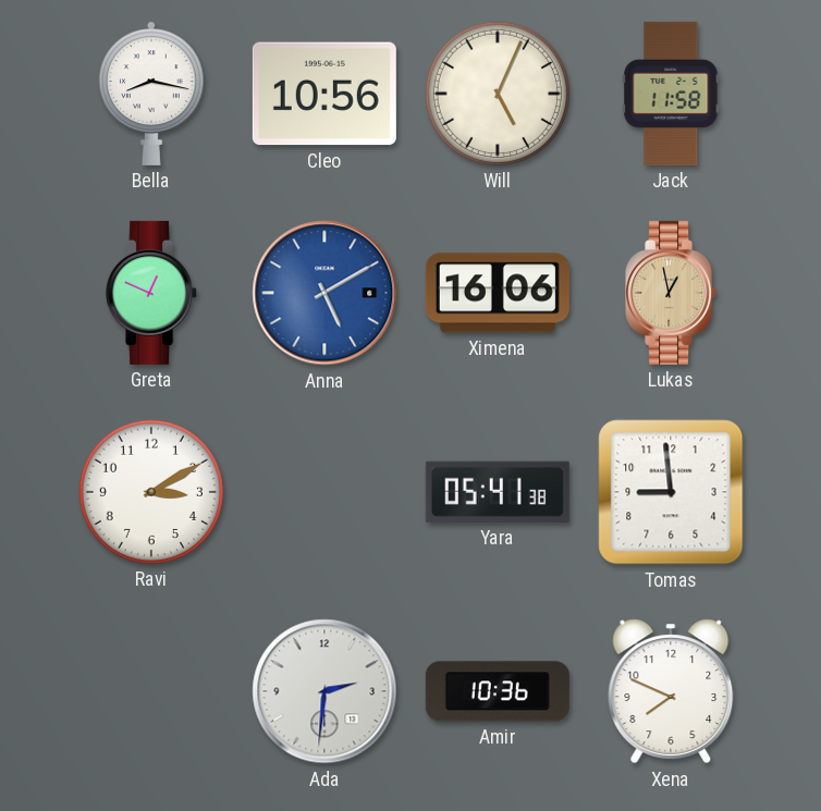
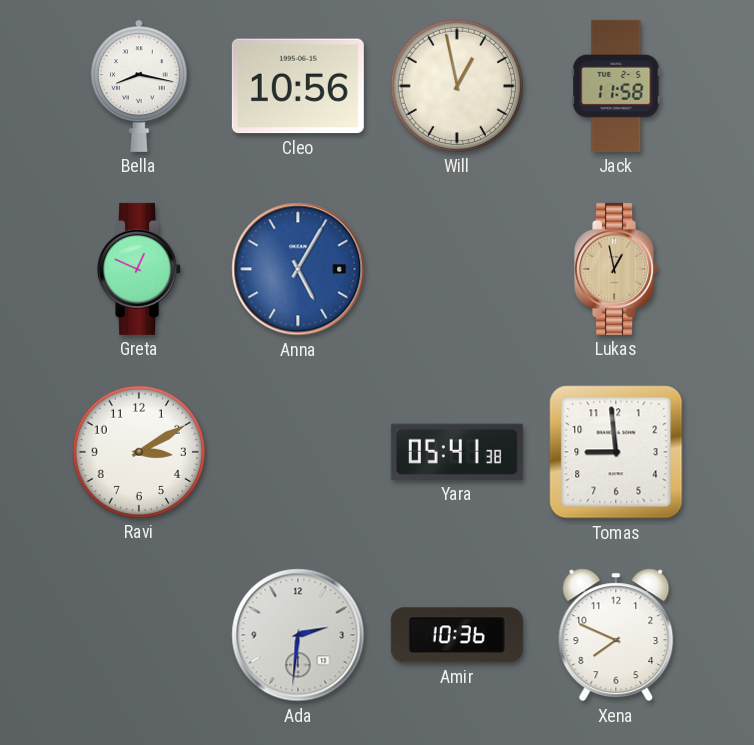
Will: 5:04 -> 12:58
Anna: 5:10 -> 5:05
Ximena: 16:06 -> none
